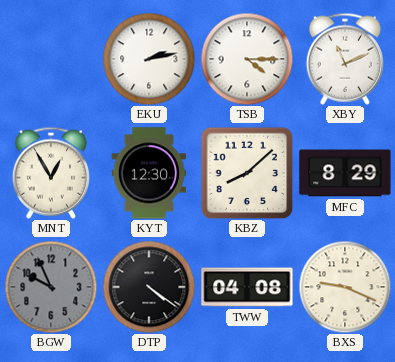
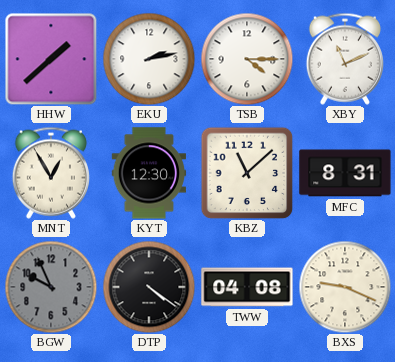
HHW: none -> 1:38
KBZ: 8:08 -> 11:08
MFC: 8:29 -> 8:31
